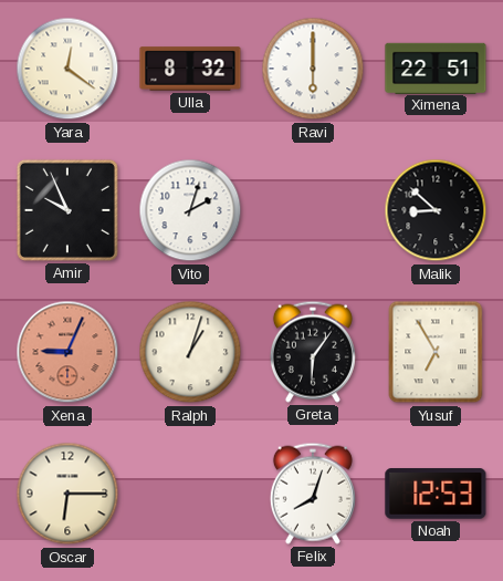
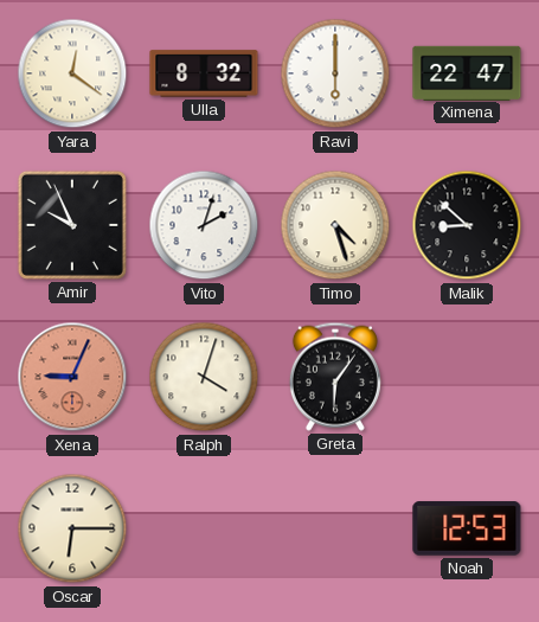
Ximena: 22:51 -> 22:47
Timo: none -> 4:27
Ralph: 1:03 -> 4:03
Yusuf: 6:55 -> none
Felix: 8:03 -> none
